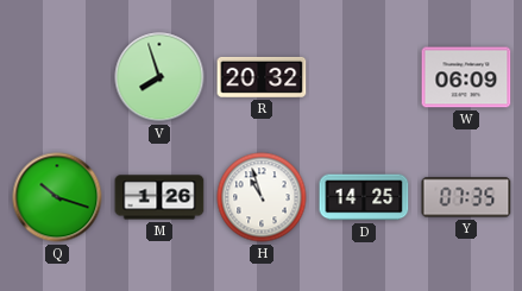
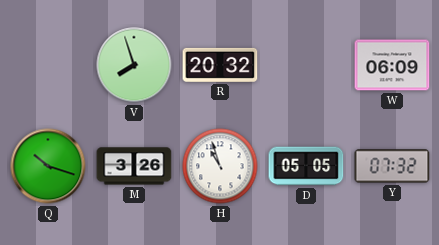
M: 1:26 -> 3:26
D: 14:25 -> 05:05
Y: 07:35 -> 07:32
